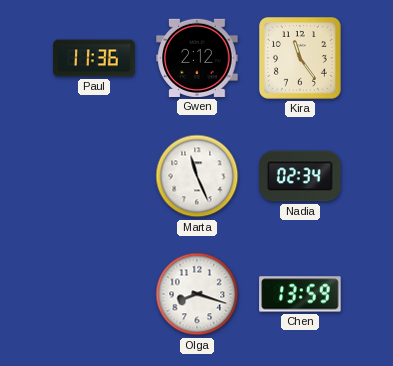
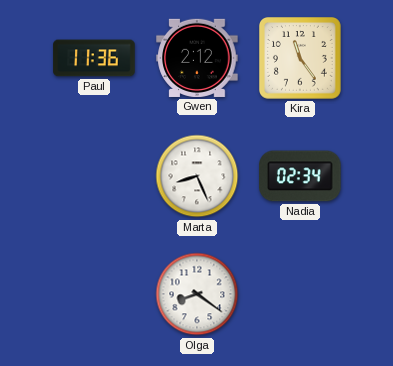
Marta: 11:26 -> 8:26
Olga: 8:18 -> 8:21
Chen: 13:59 -> none
